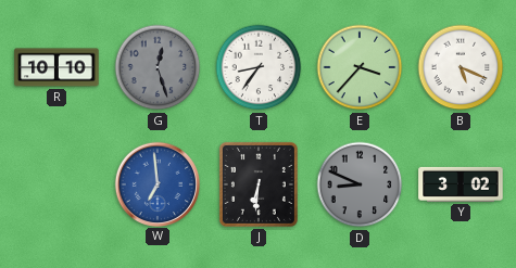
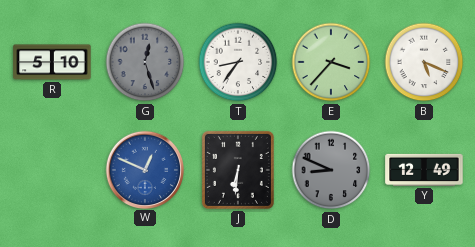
R: 10:10 -> 5:10
W: 6:59 -> 12:49
Y: 3:02 -> 12:49
